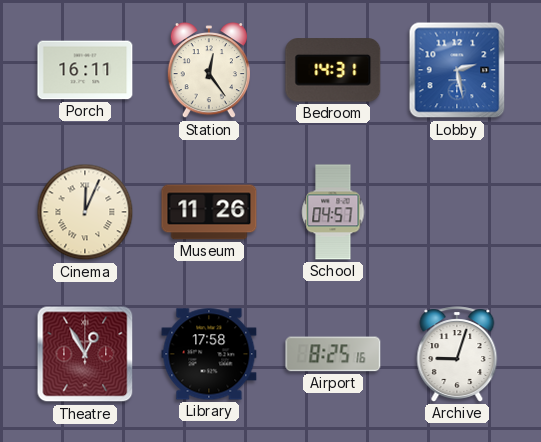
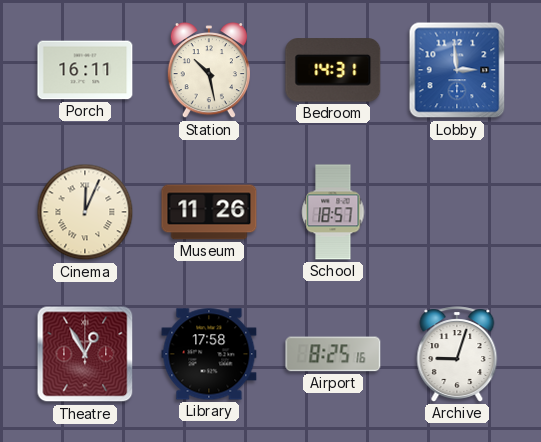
Station: 12:24 -> 10:28
Lobby: 2:28 -> 2:59
School: 04:57 -> 18:57
